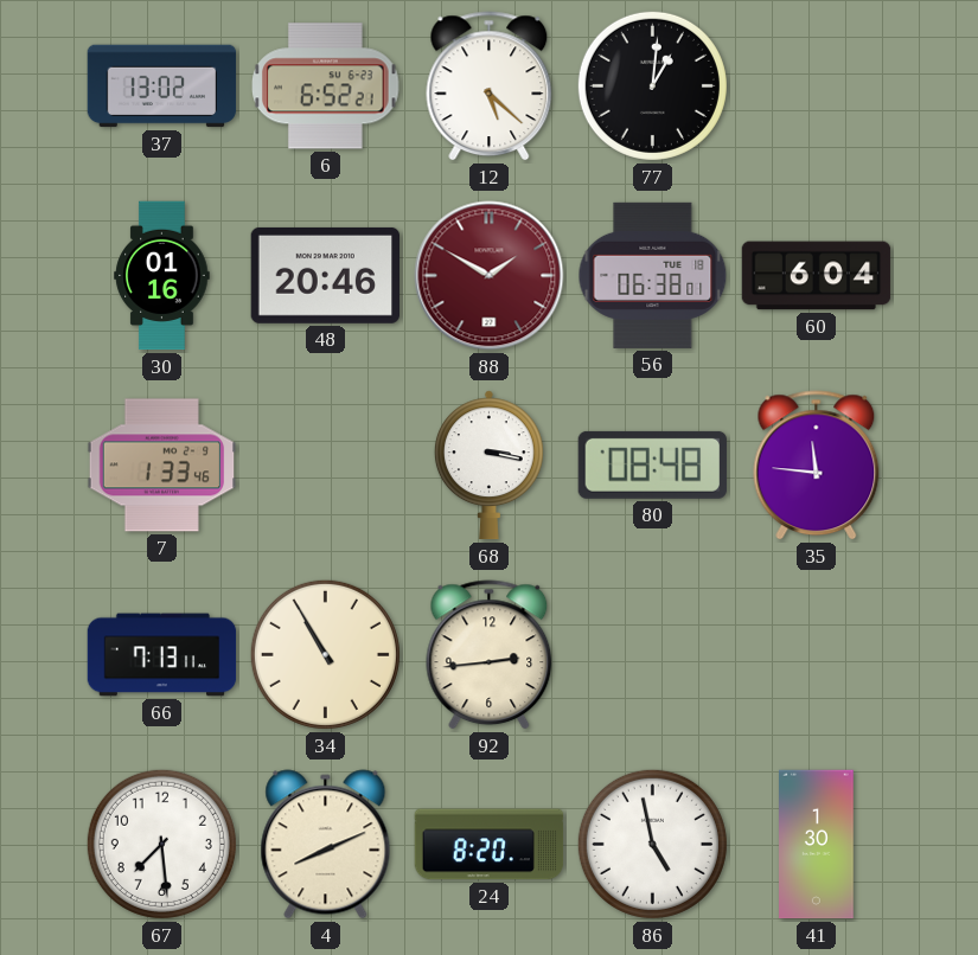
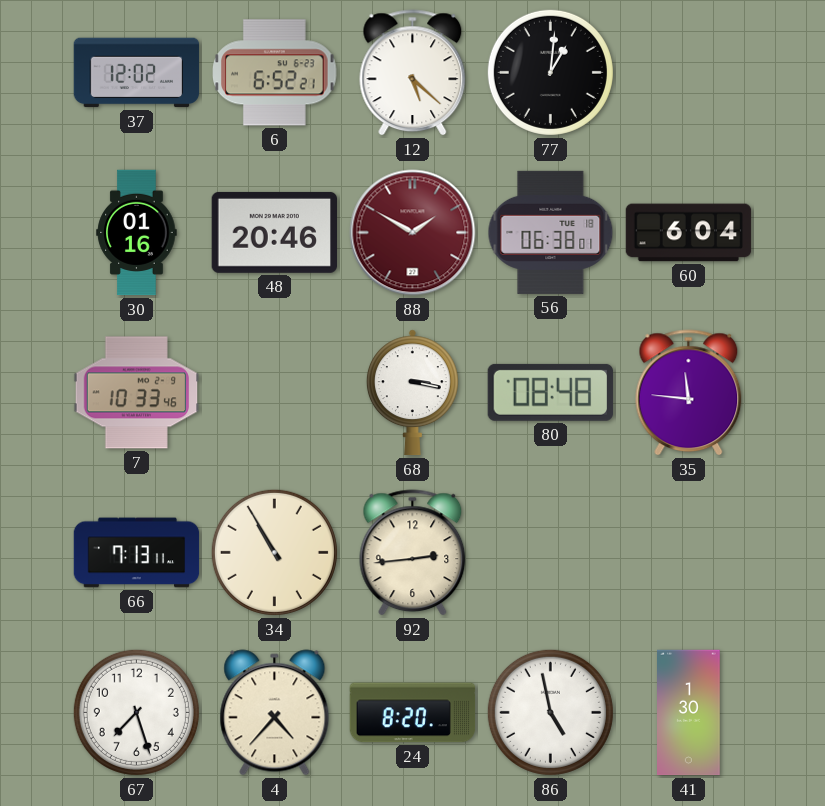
37: 13:02 -> 12:02
7: 1:33 -> 10:33
67: 7:29 -> 7:27
4: 8:11 -> 4:37
